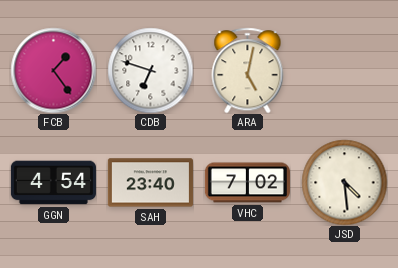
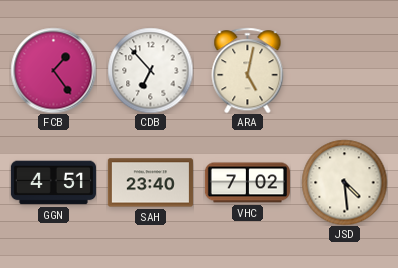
CDB: 6:48 -> 6:53
GGN: 4:54 -> 4:51
